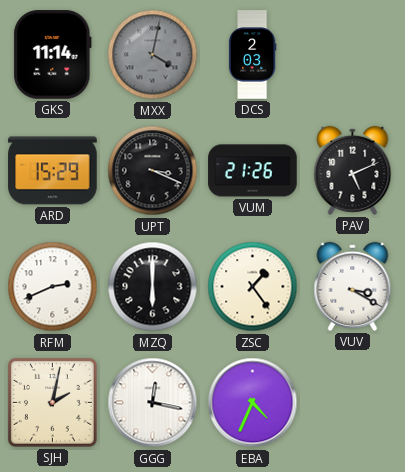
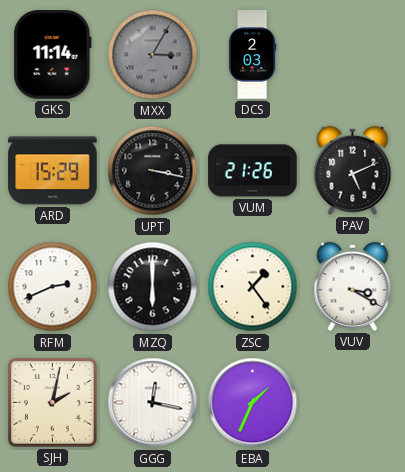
MXX: 4:02 -> 3:05
UPT: 3:19 -> 3:17
EBA: 4:34 -> 1:34
